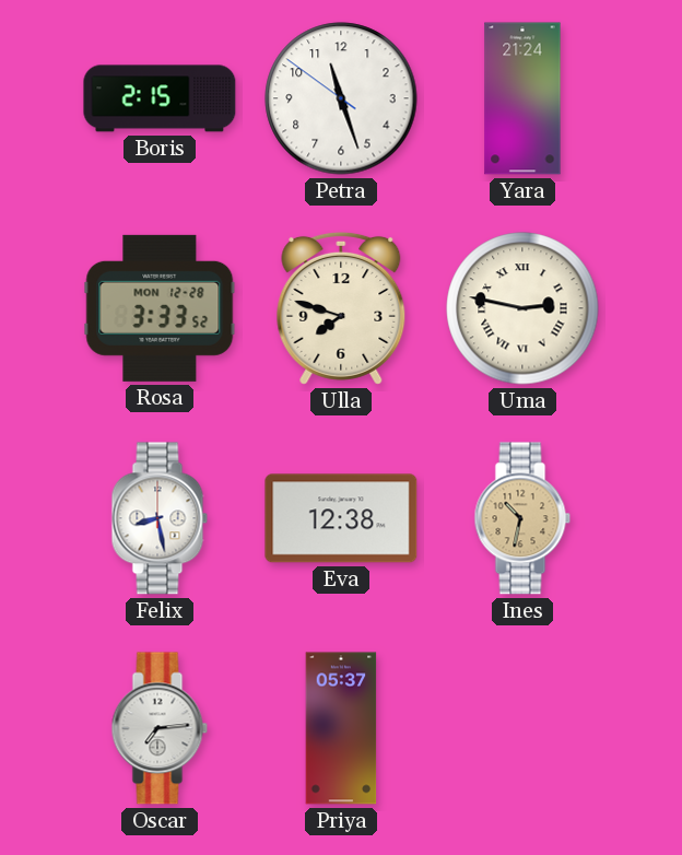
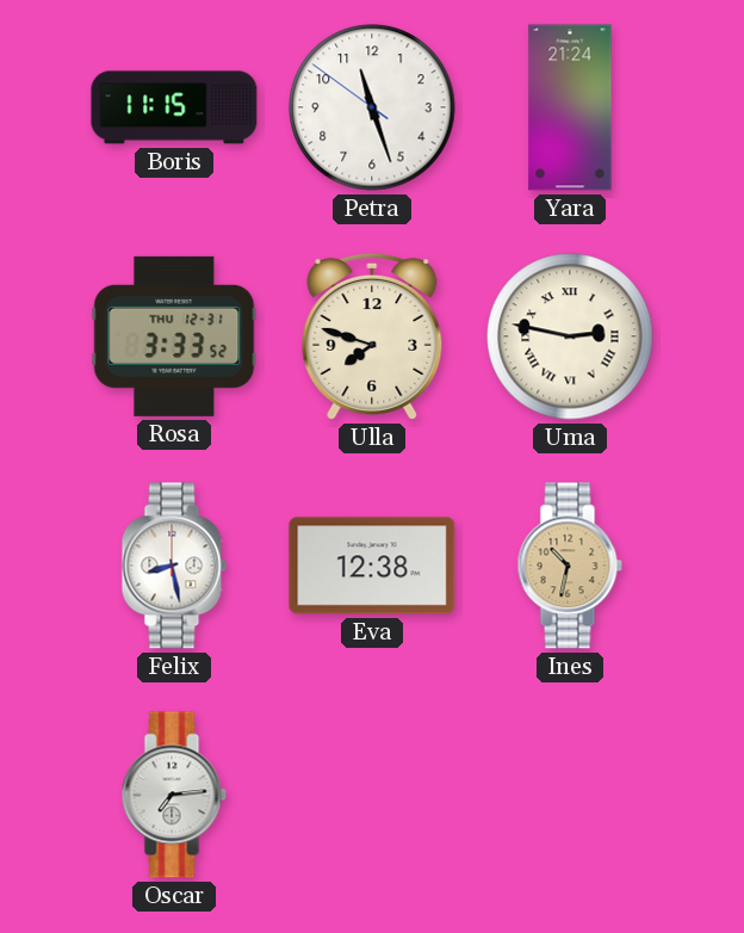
Boris: 2:15 -> 11:15
Rosa date: MON 12-28 -> THU 12-31
Priya: 05:37 -> none
